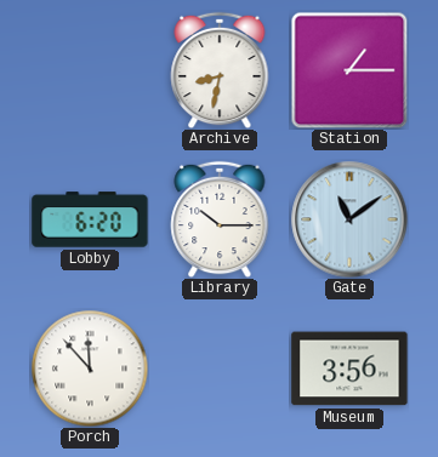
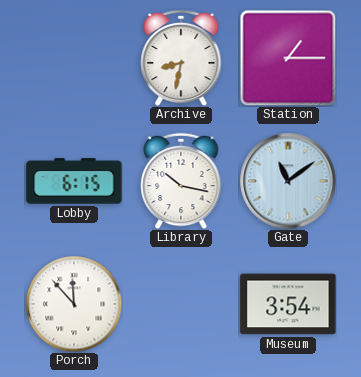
Lobby: 6:20 -> 6:15
Library: 10:15 -> 10:17
Museum: 3:56 -> 3:54
